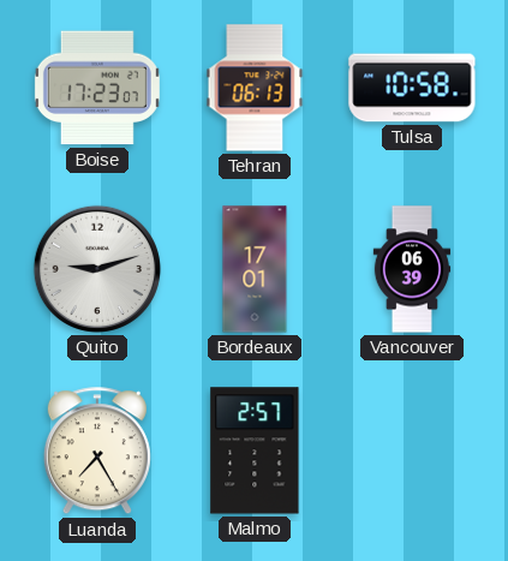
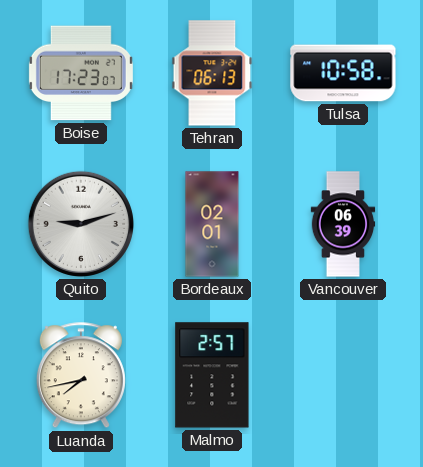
Bordeaux: 17:01 -> 02:01
Luanda: 7:25 -> 7:43
